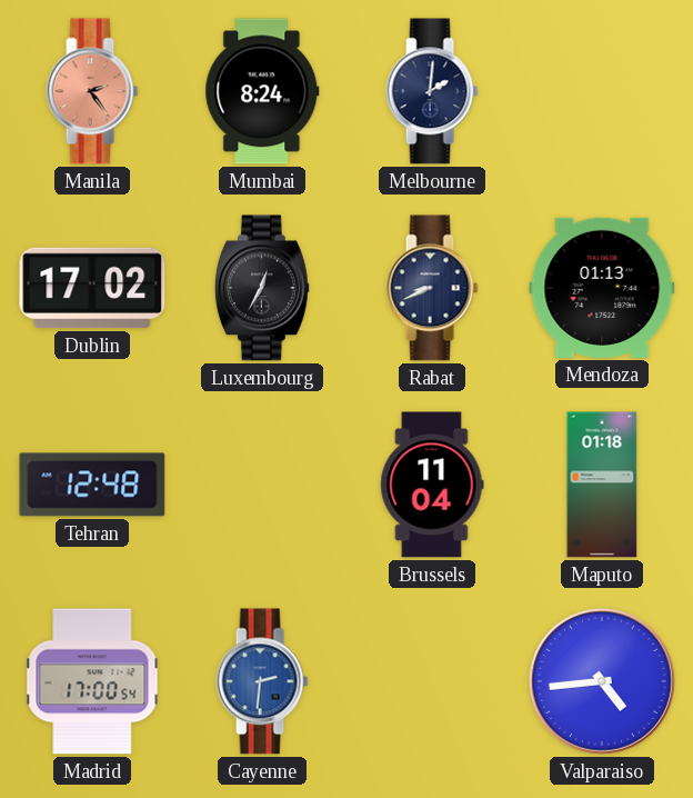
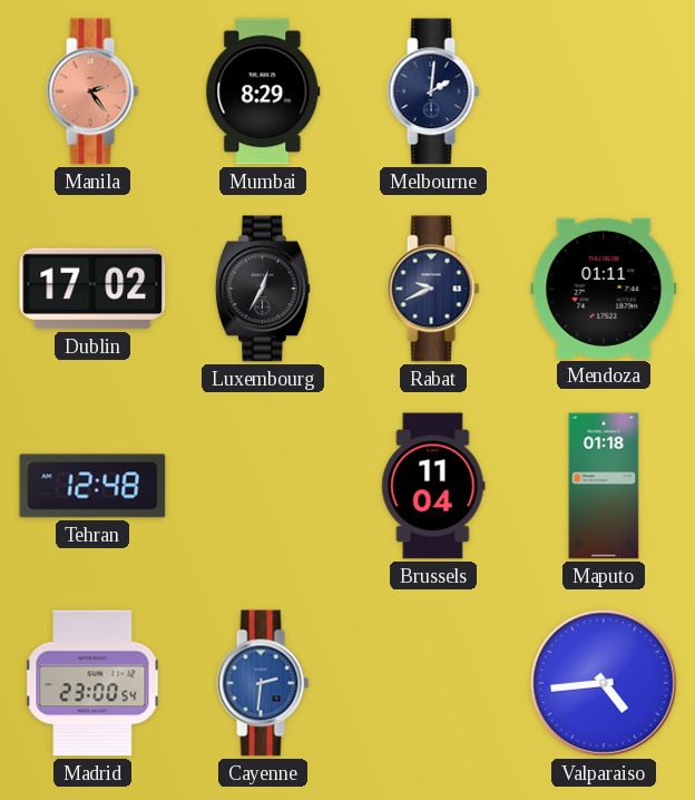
Mumbai: 8:24 -> 8:29
Rabat: 8:41 -> 9:41
Mendoza: 01:13 -> 01:11
Madrid: 17:00 -> 23:00
